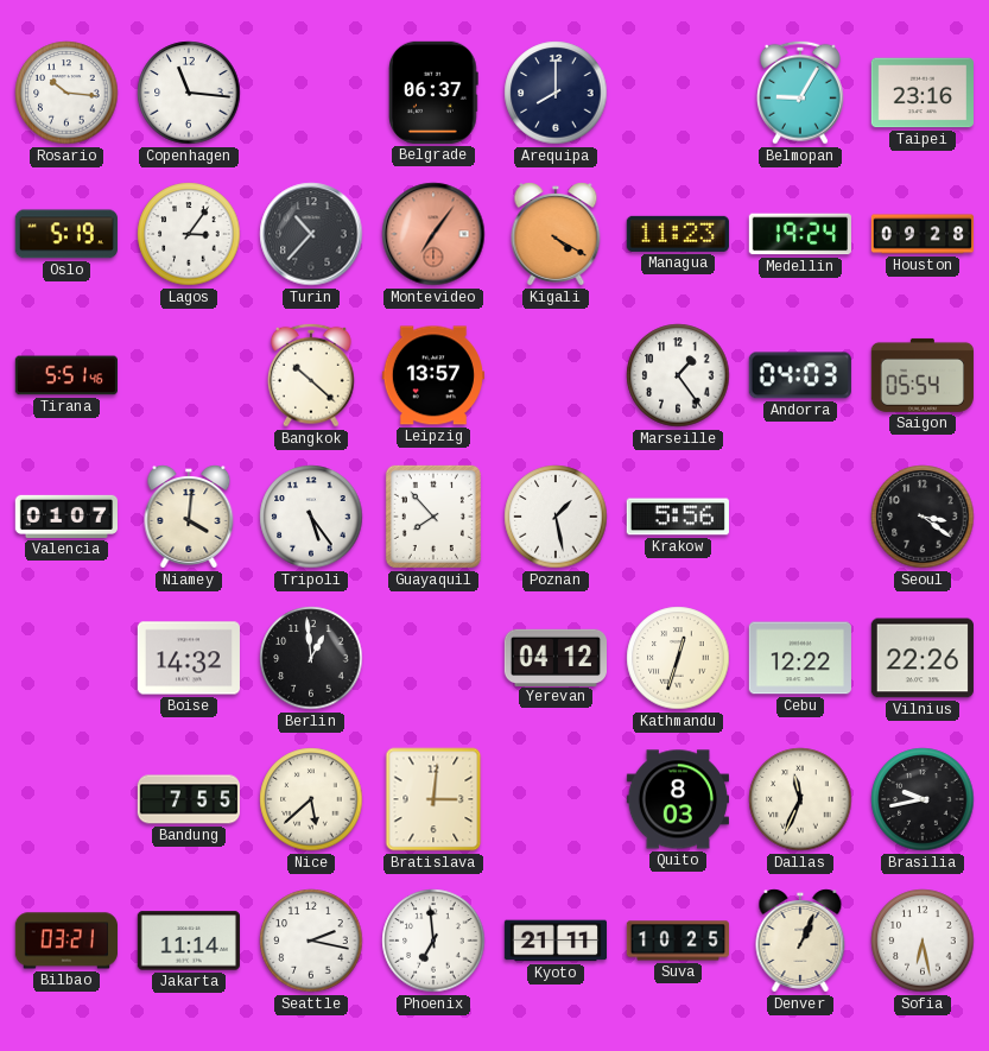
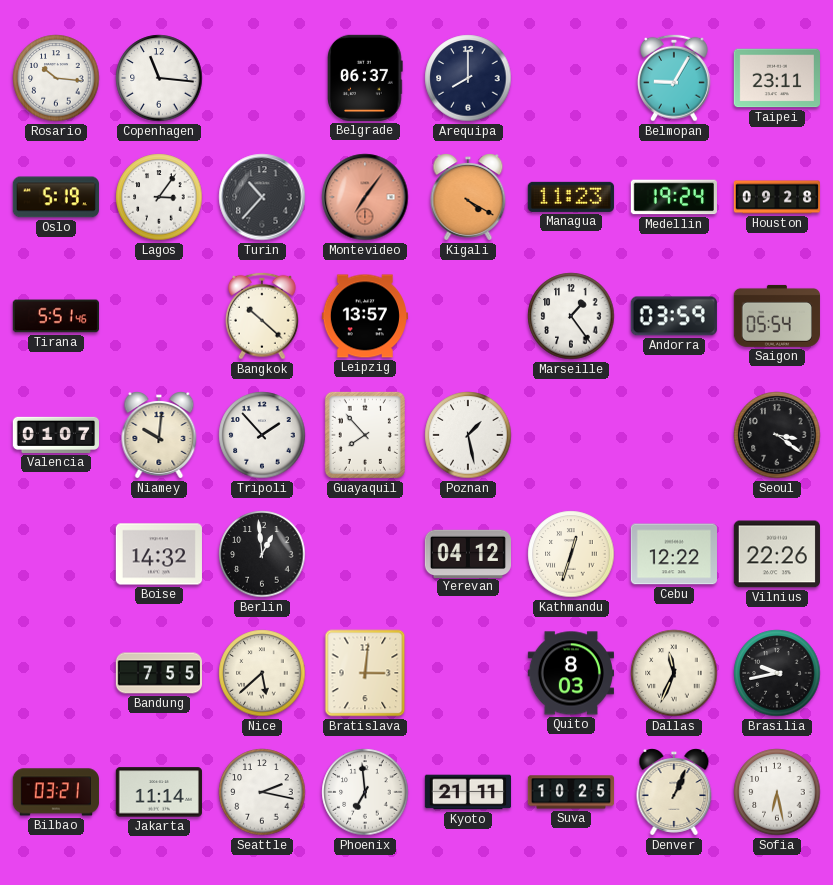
Taipei: 23:16 -> 23:11
Andorra: 04:03 -> 03:59
Niamey: 4:01 -> 10:01
Tripoli: 5:24 -> 1:53
Krakow: 5:56 -> none
